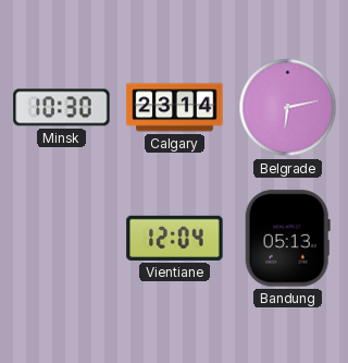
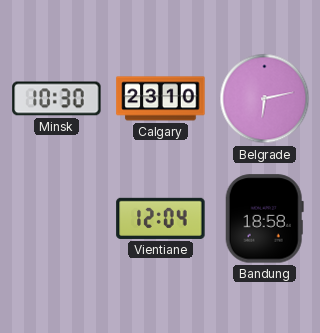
Calgary: 23:14 -> 23:10
Bandung: 05:13 -> 18:58
